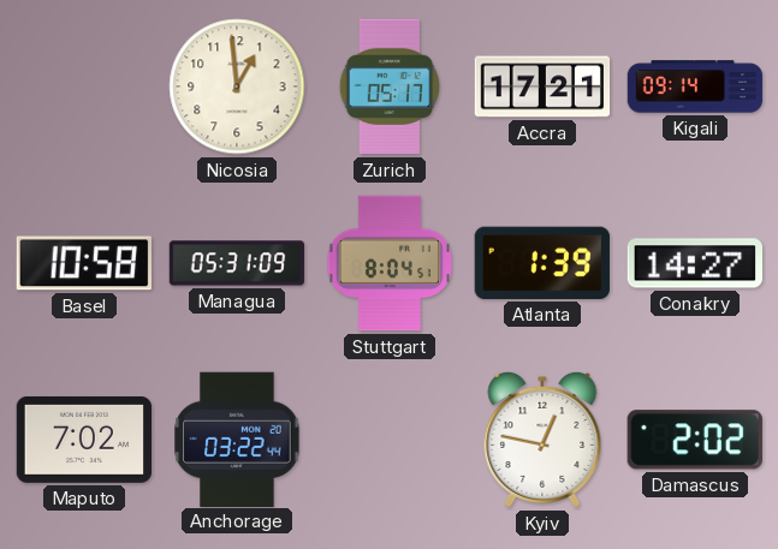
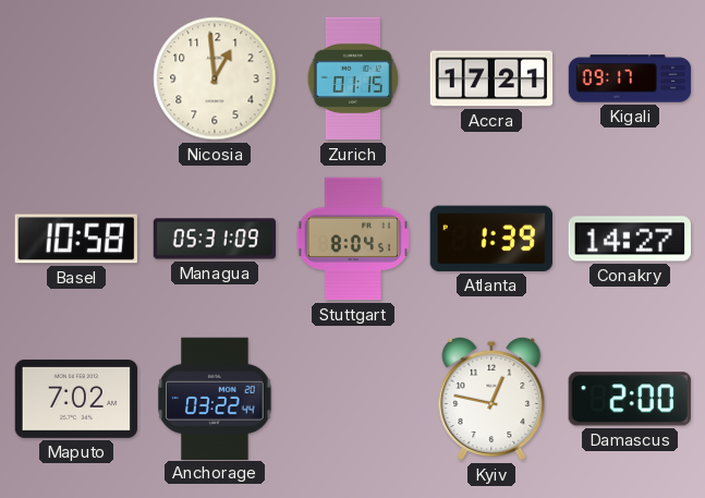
Zurich: 05:17 -> 01:15
Kigali: 09:14 -> 09:17
Damascus: 2:02 -> 2:00
